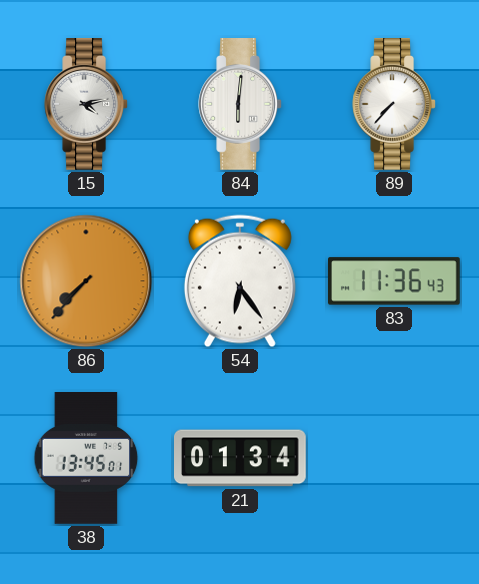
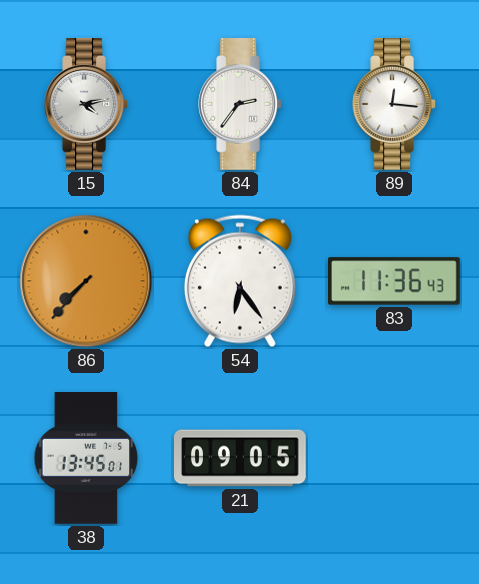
84: 6:01 -> 2:36
89: 7:37 -> 12:16
21: 01:34 -> 09:05
